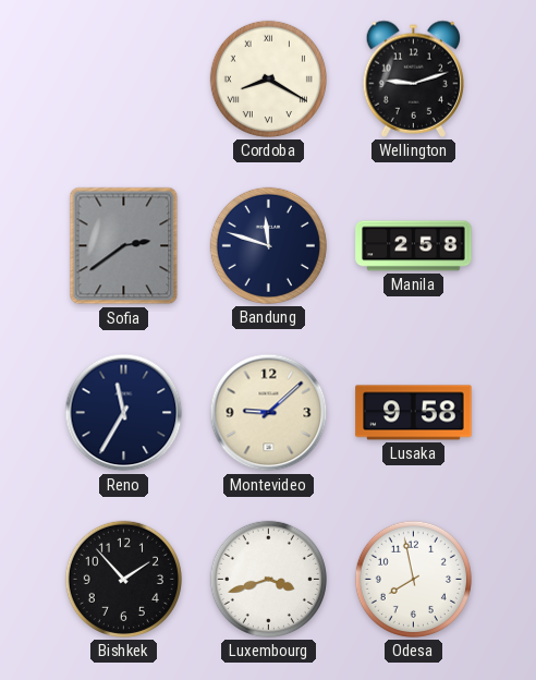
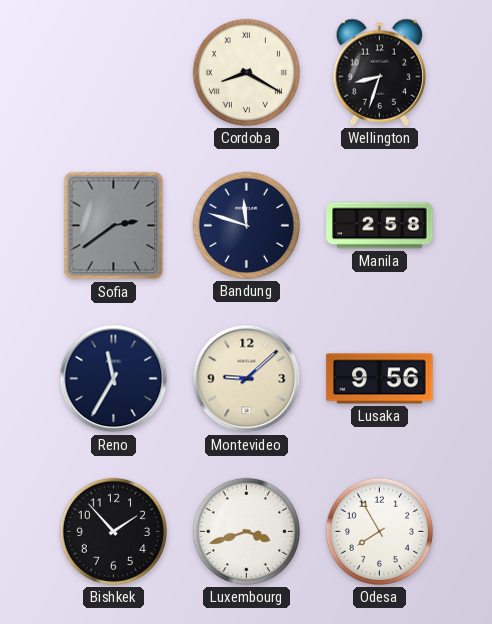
Wellington: 9:12 -> 8:33
Lusaka: 9:58 -> 9:56
Odesa: 7:58 -> 7:55
